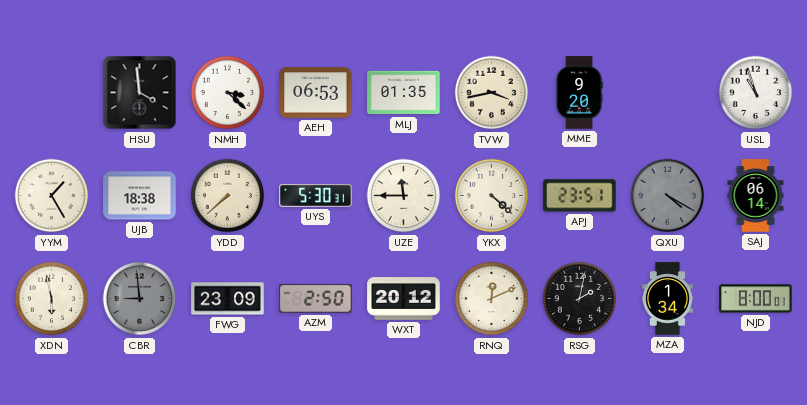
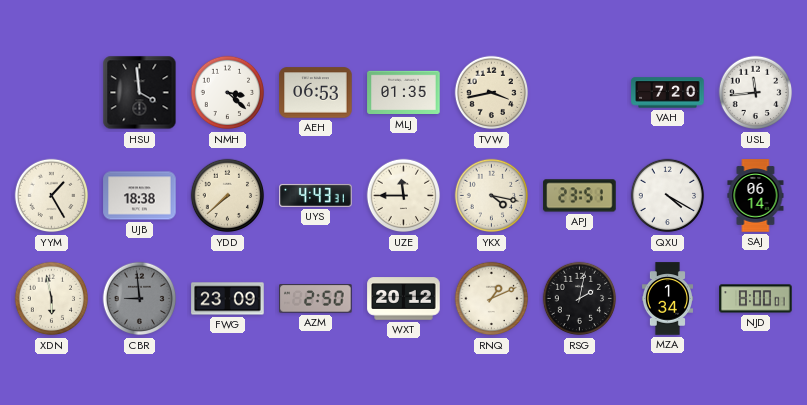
MME: 9:20 -> none
VAH: none -> 7:20
USL: 10:57 -> 11:44
UYS: 5:30 -> 4:43
YKX: 4:22 -> 4:17
QXU dial: grey -> white
RNQ: 12:11 -> 1:11
